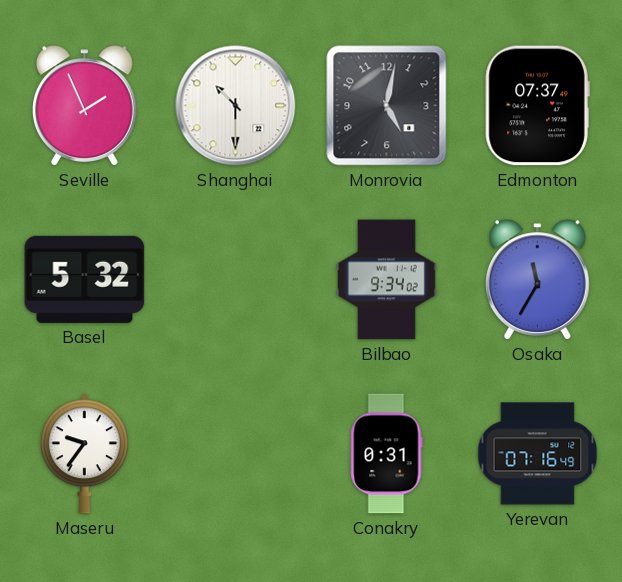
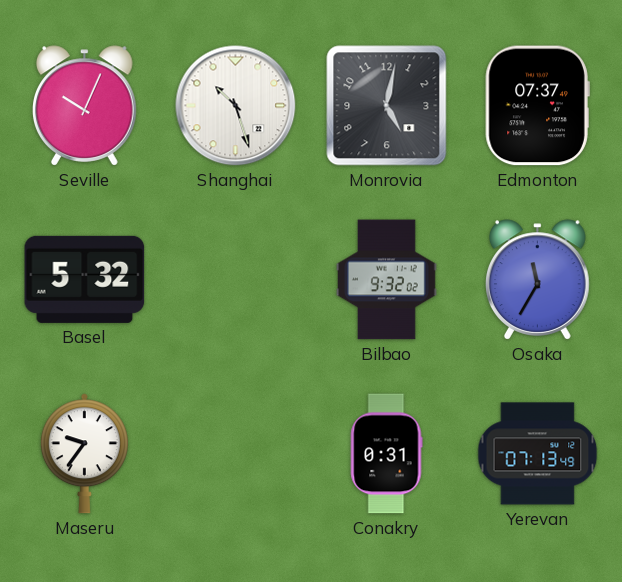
Seville: 1:56 -> 10:04
Shanghai: 10:30 -> 10:27
Bilbao: 9:34 -> 9:32
Yerevan: 07:16 -> 07:13
